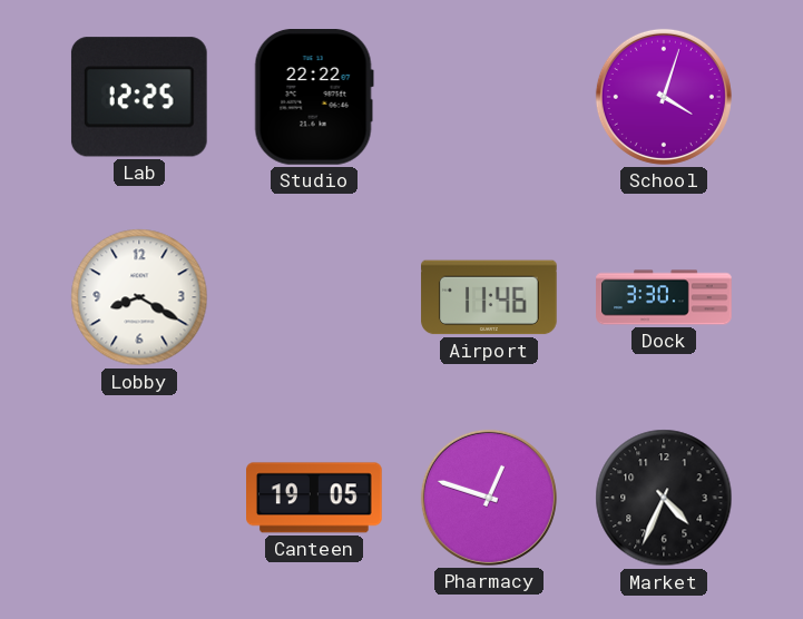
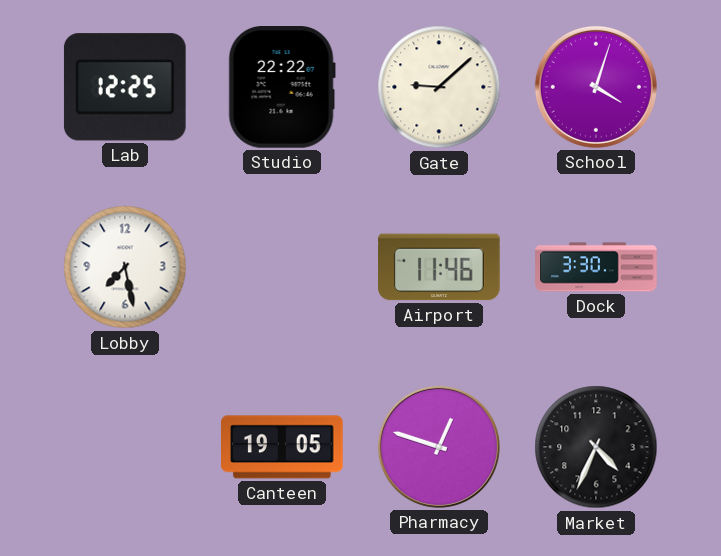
Gate: none -> 9:08
Lobby: 8:20 -> 7:28
